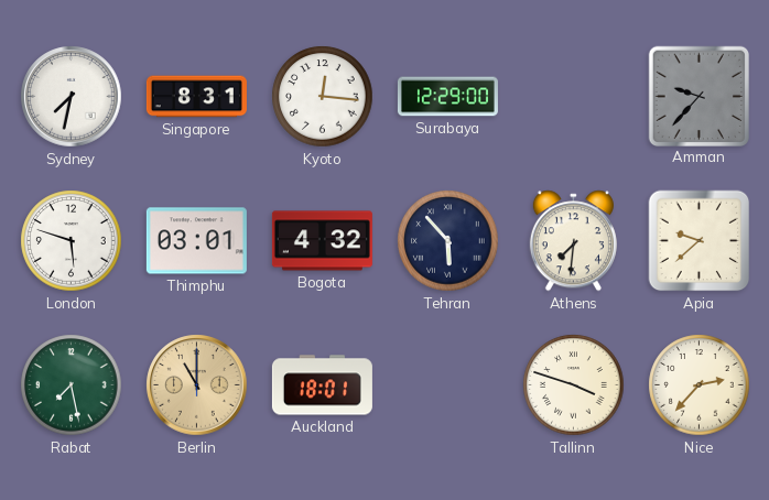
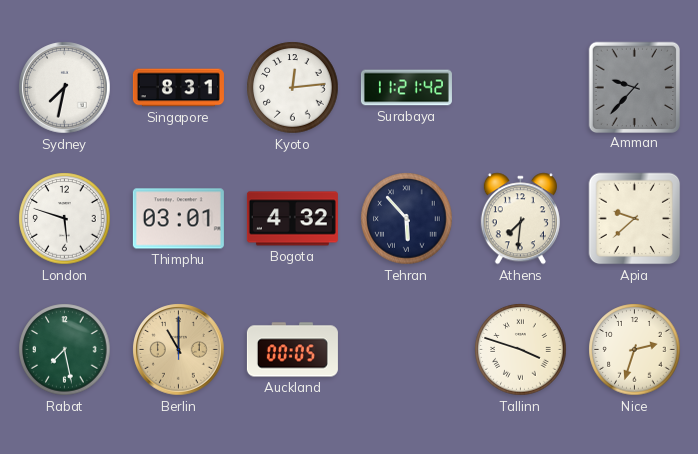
Kyoto: 12:16 -> 12:14
Surabaya: 12:29 -> 11:21
Auckland: 18:01 -> 00:05
Nice: 2:37 -> 2:33
